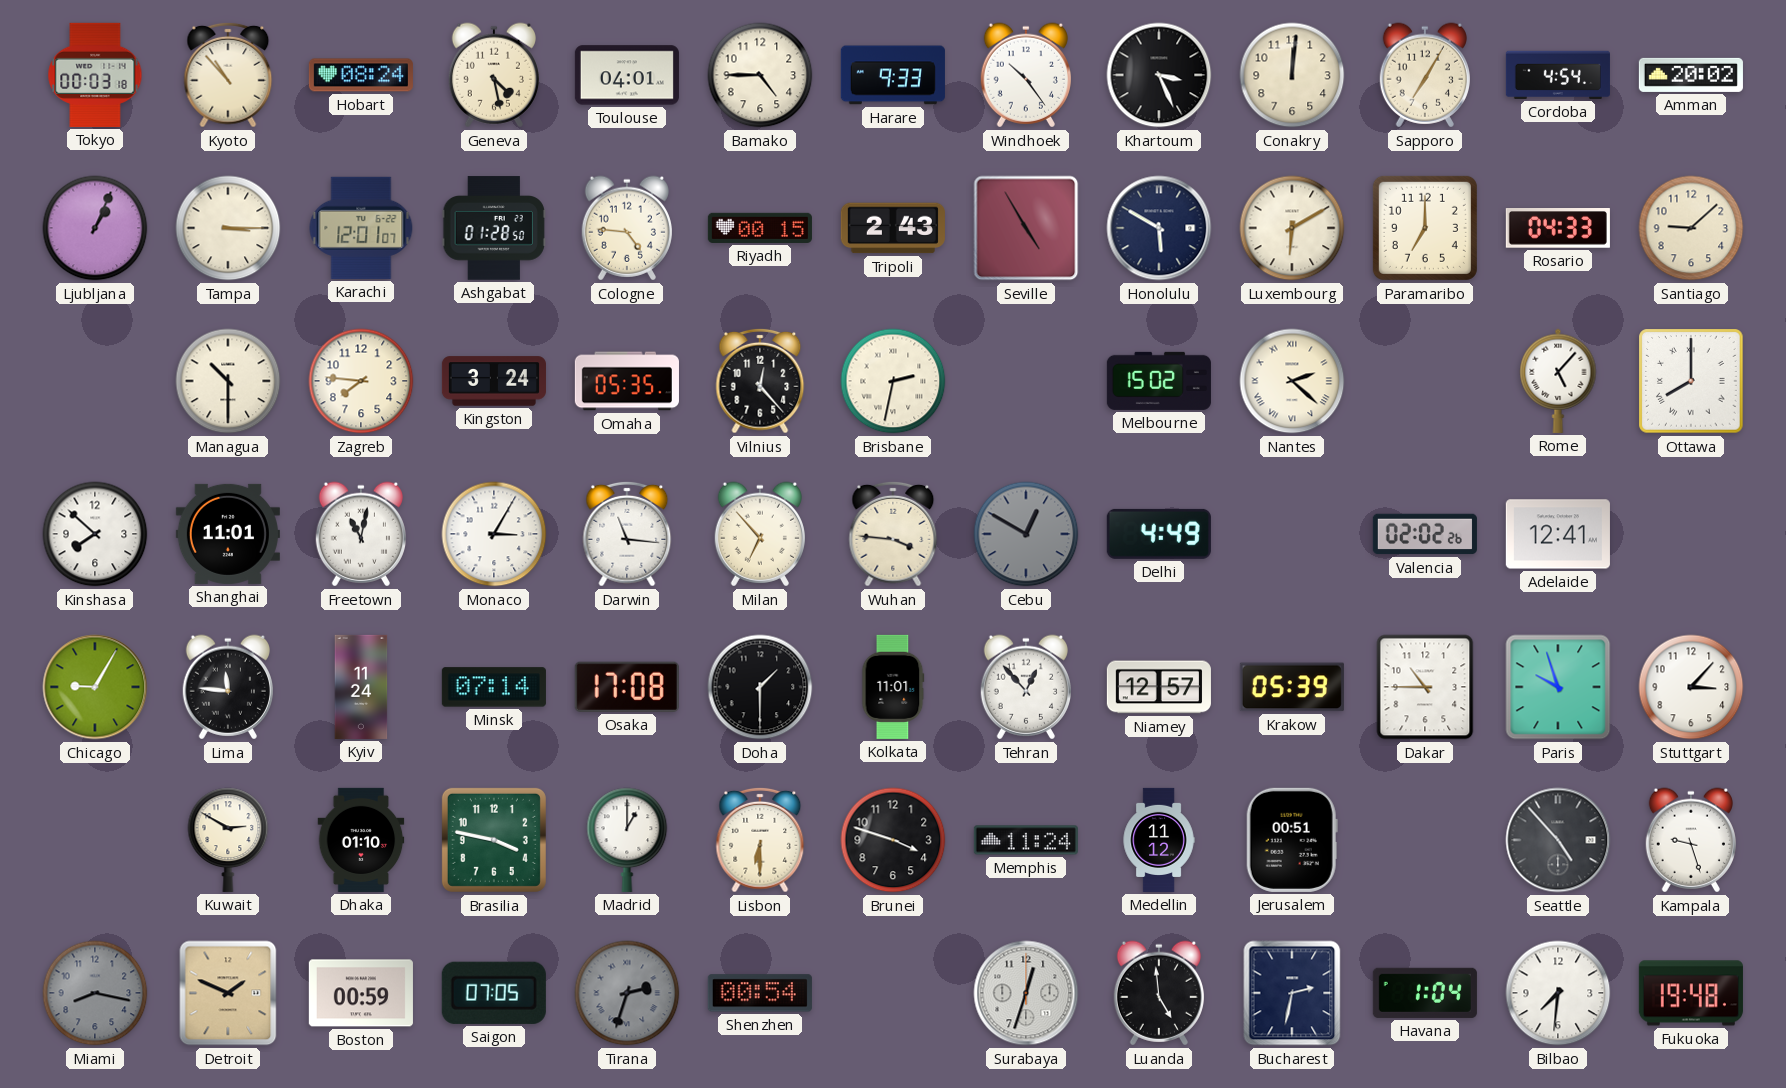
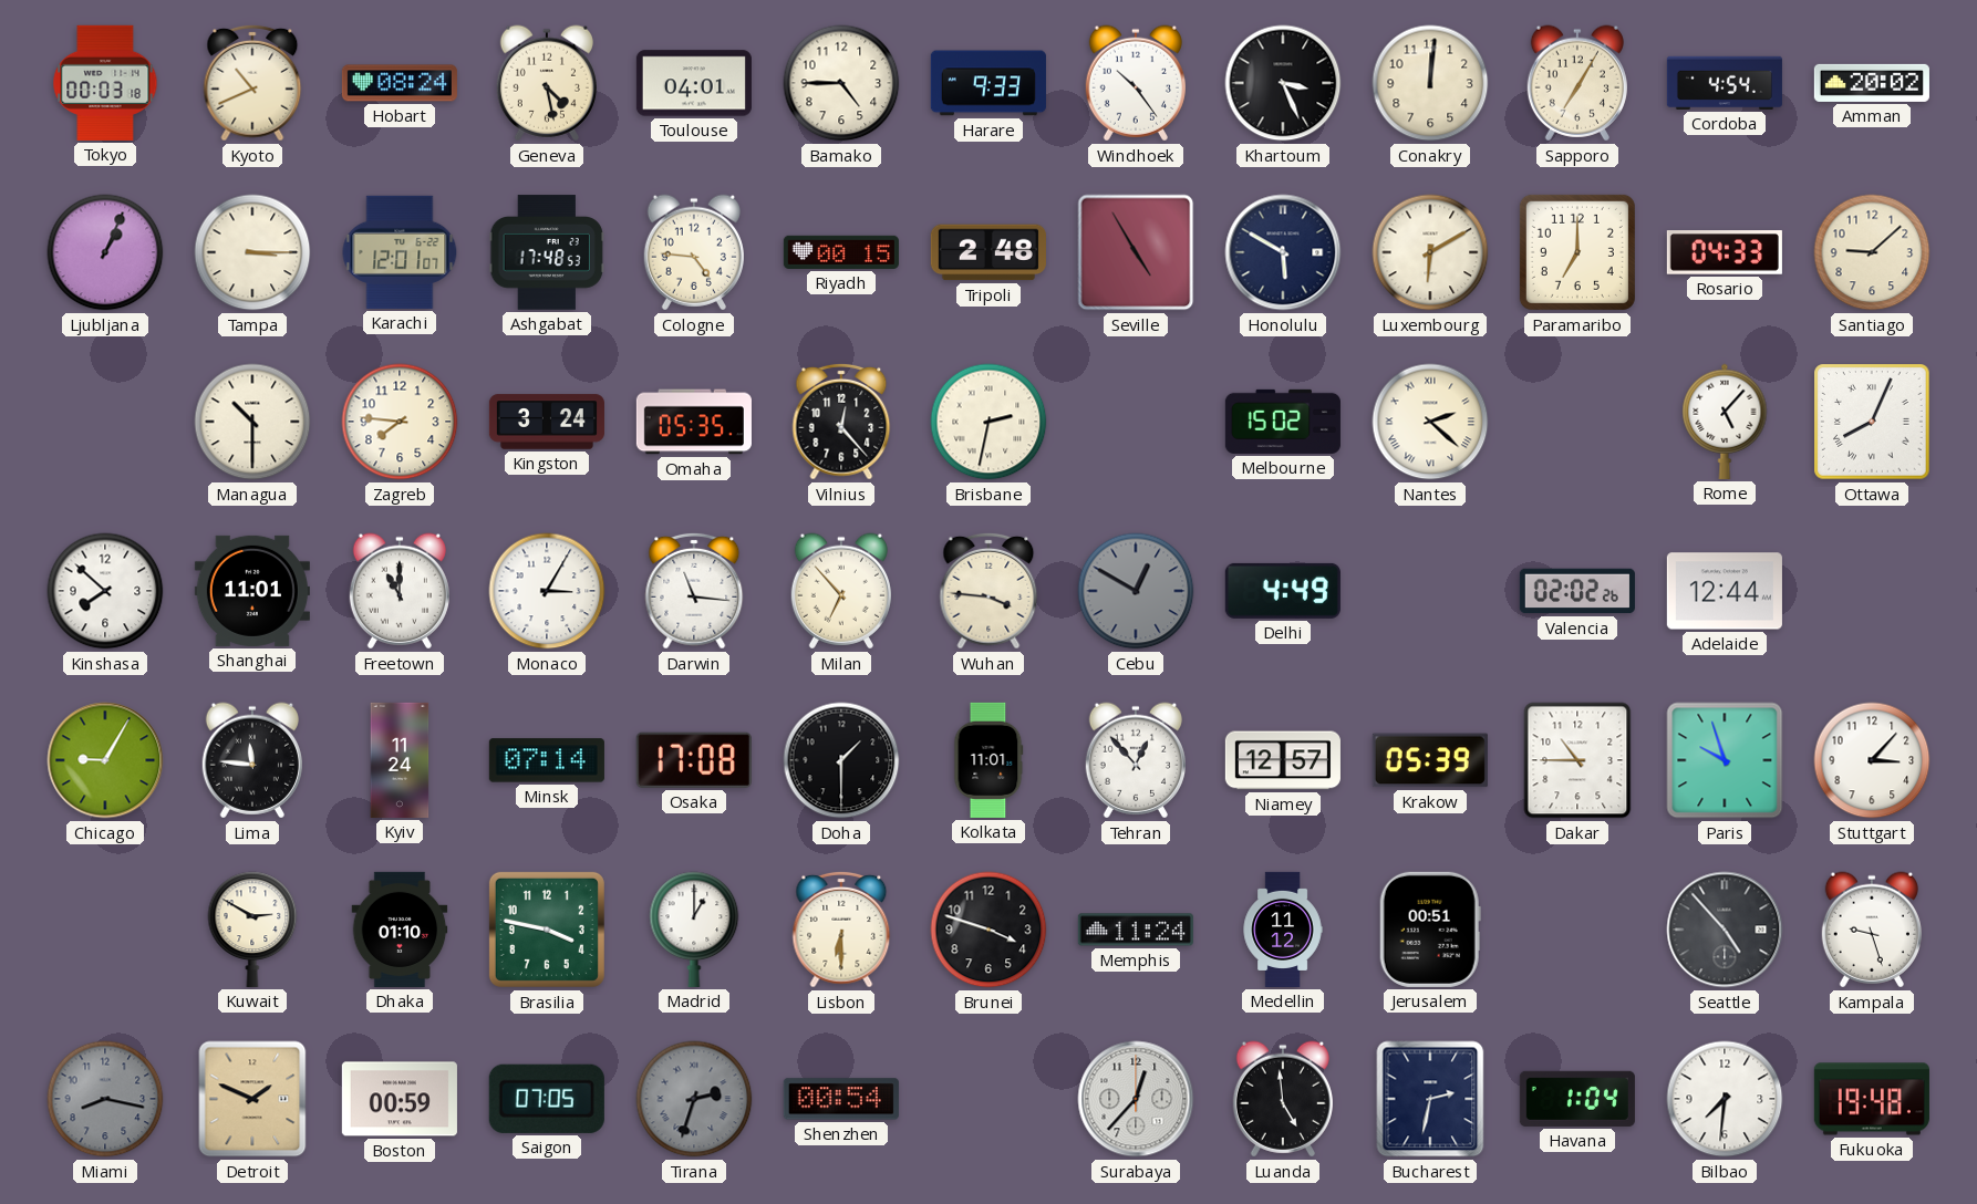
Kyoto: 10:53 -> 10:41
Ashgabat: 01:28 -> 17:48
Tripoli: 2:43 -> 2:48
Ottawa: 8:00 -> 8:04
Freetown: 11:02 -> 11:00
Adelaide: 12:41 -> 12:44
Surabaya: 12:33 -> 12:37
